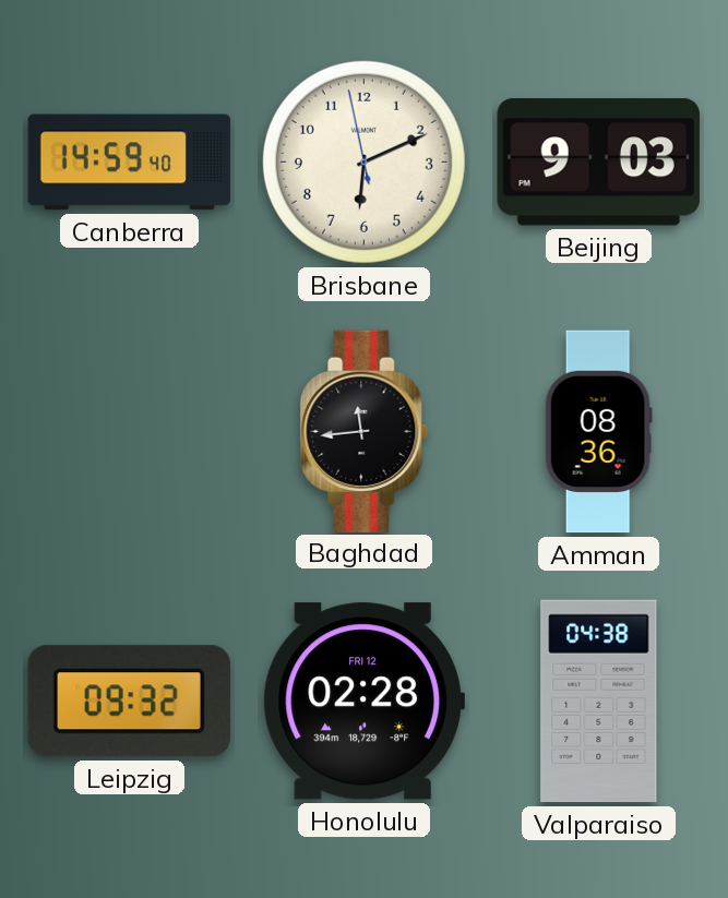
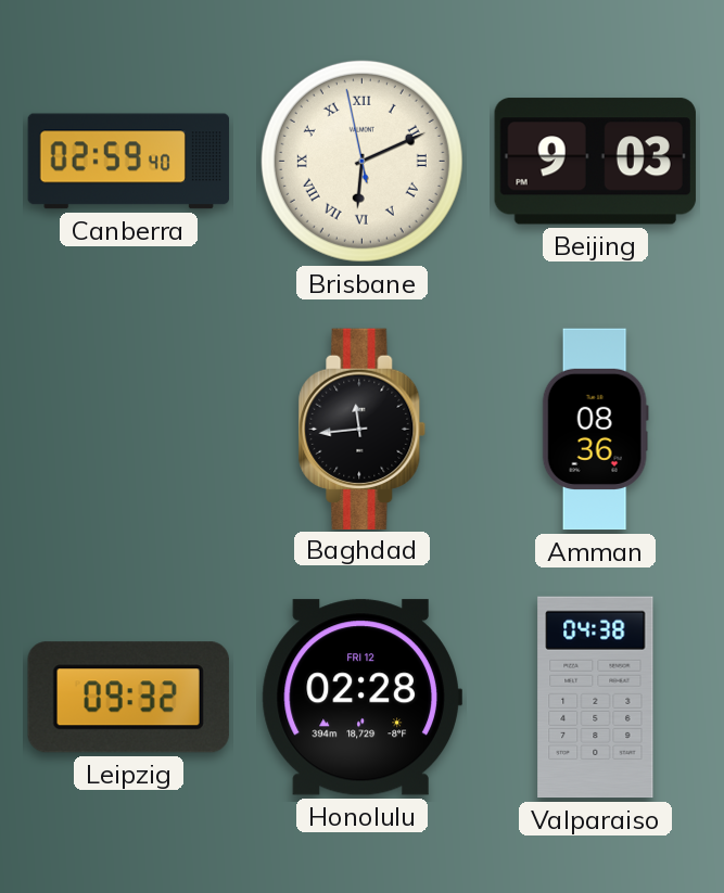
Canberra: 14:59 -> 02:59
Brisbane numerals: Arabic -> Roman
